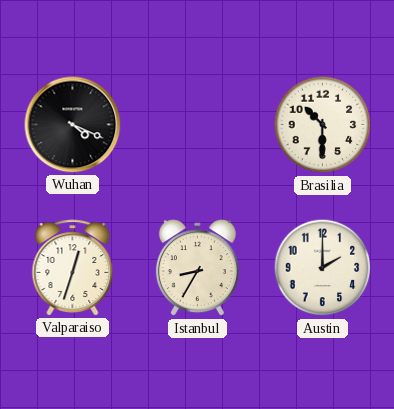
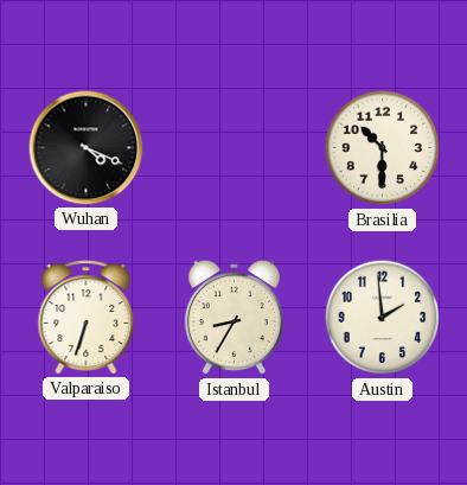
Valparaiso: 12:33 -> 6:33
Austin: 2:00 -> 1:59
